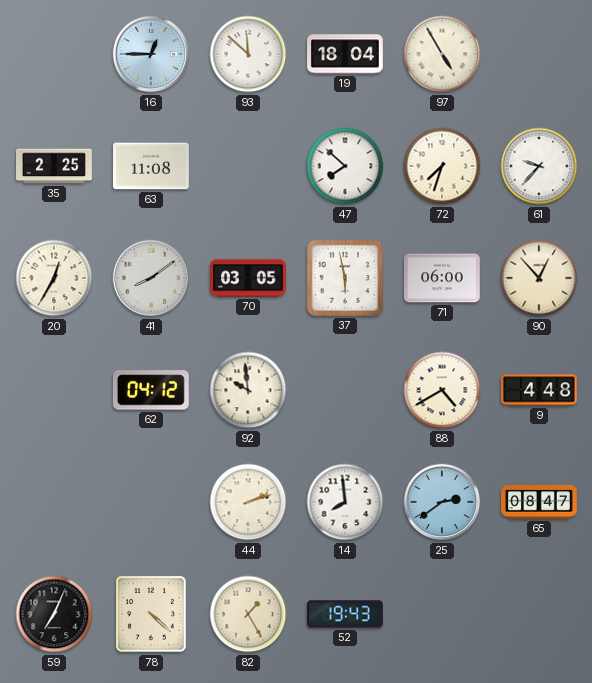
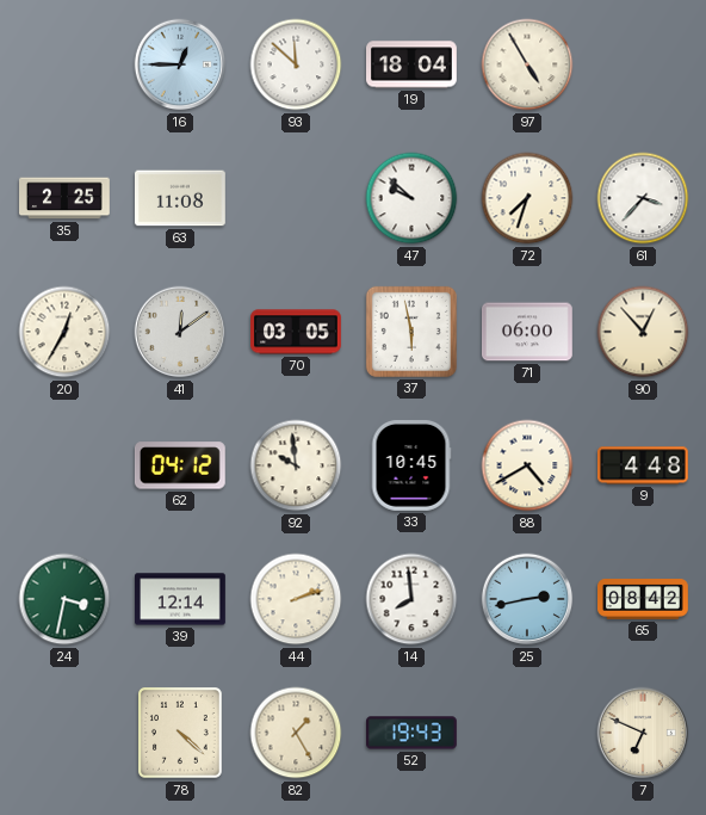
47: 7:52 -> 9:52
61: 9:37 -> 3:37
41: 8:09 -> 12:09
33: none -> 10:45
24: none -> 3:32
39: none -> 12:14
25: 2:39 -> 2:43
65: 08:47 -> 08:42
59: 7:04 -> none
7: none -> 6:49
